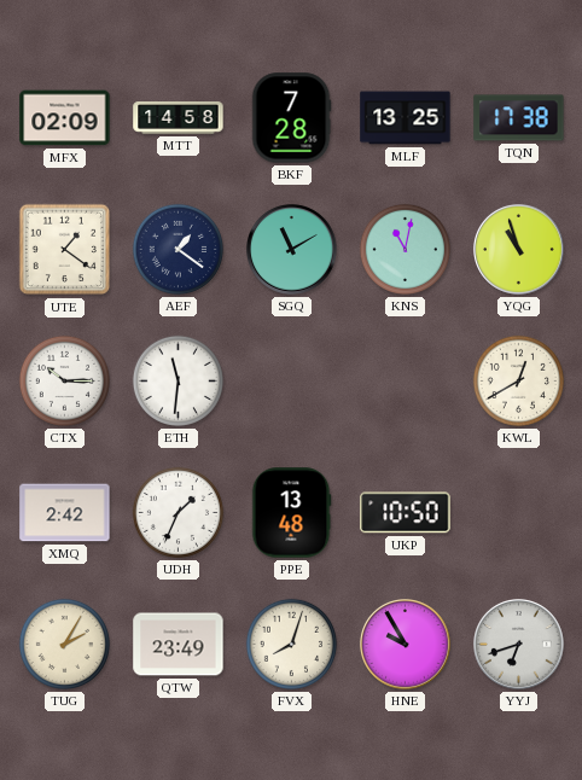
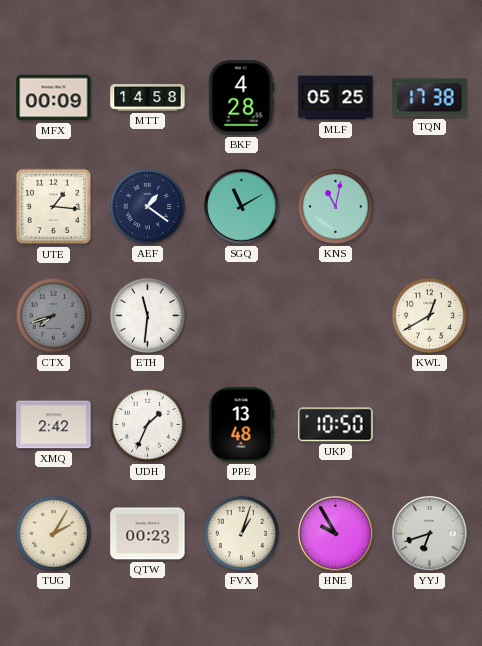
MFX: 02:09 -> 00:09
BKF: 7:28 -> 4:28
MLF: 13:25 -> 05:25
UTE: 1:21 -> 1:16
YQG: 10:57 -> none
CTX: 10:15 -> 7:42
CTX dial: white -> grey
QTW: 23:49 -> 00:23
FVX: 8:03 -> 1:03
